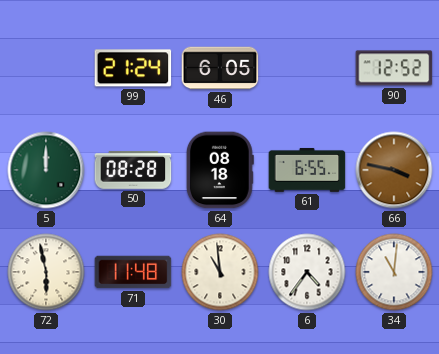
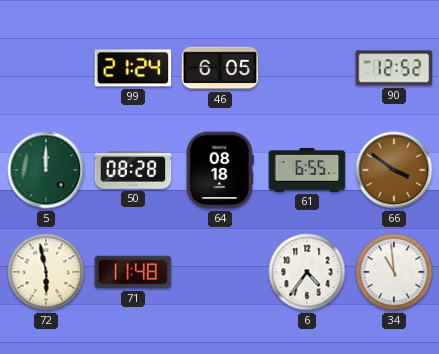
66: 3:47 -> 3:51
30: 10:59 -> none
34: 11:01 -> 10:59
